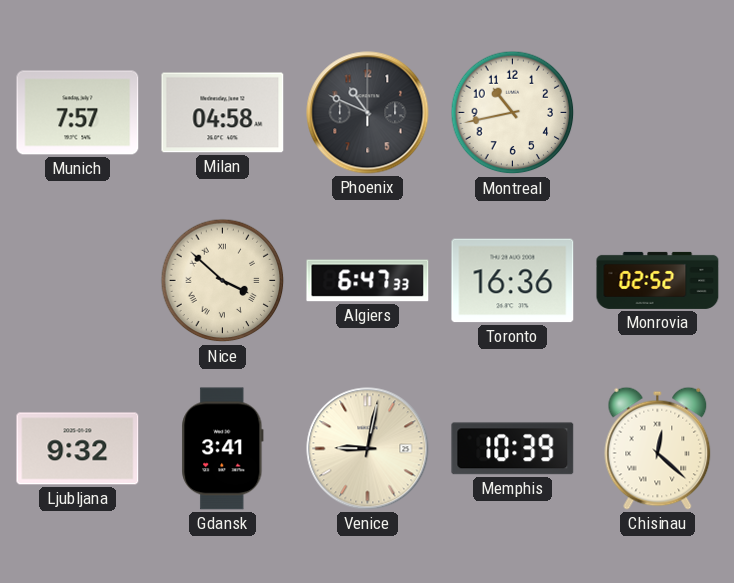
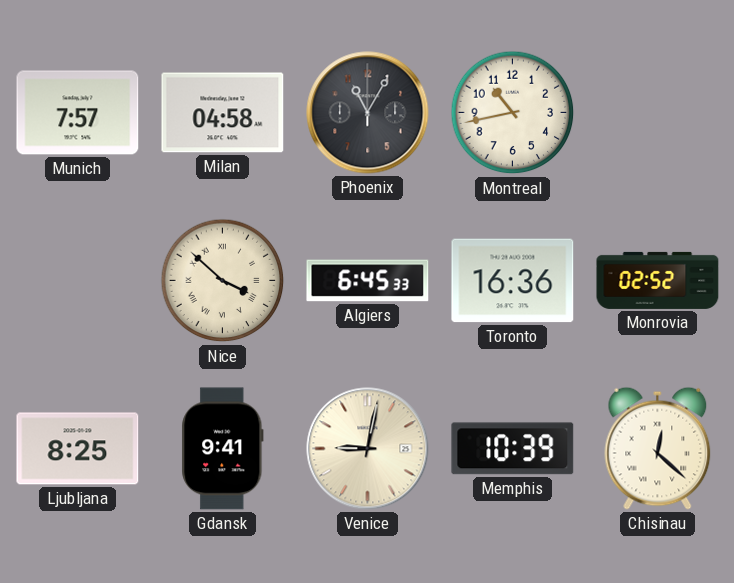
Phoenix: 10:49 -> 11:05
Algiers: 6:47 -> 6:45
Ljubljana: 9:32 -> 8:25
Gdansk: 3:41 -> 9:41
